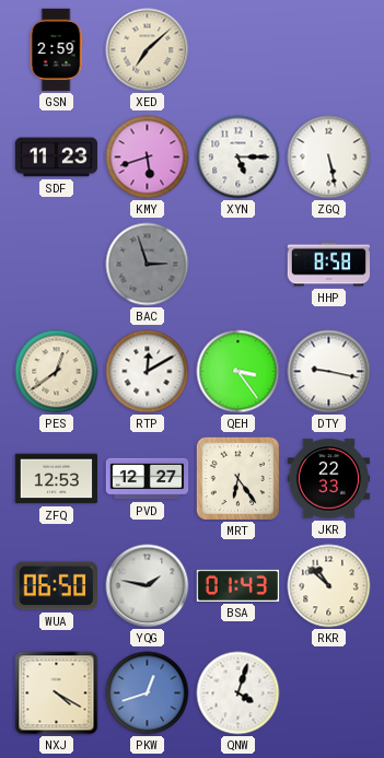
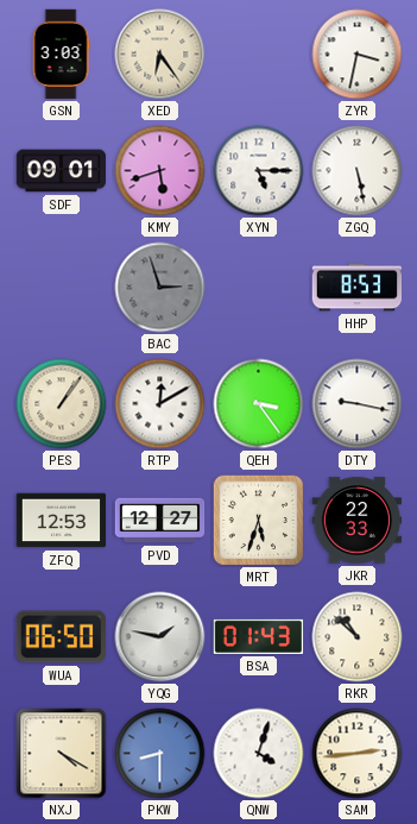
GSN: 2:59 -> 3:03
XED: 7:08 -> 6:24
ZYR: none -> 3:32
SDF: 11:23 -> 09:01
HHP: 8:58 -> 8:53
PES: 12:39 -> 1:06
MRT: 6:24 -> 5:33
PKW: 12:42 -> 8:30
SAM: none -> 2:44
